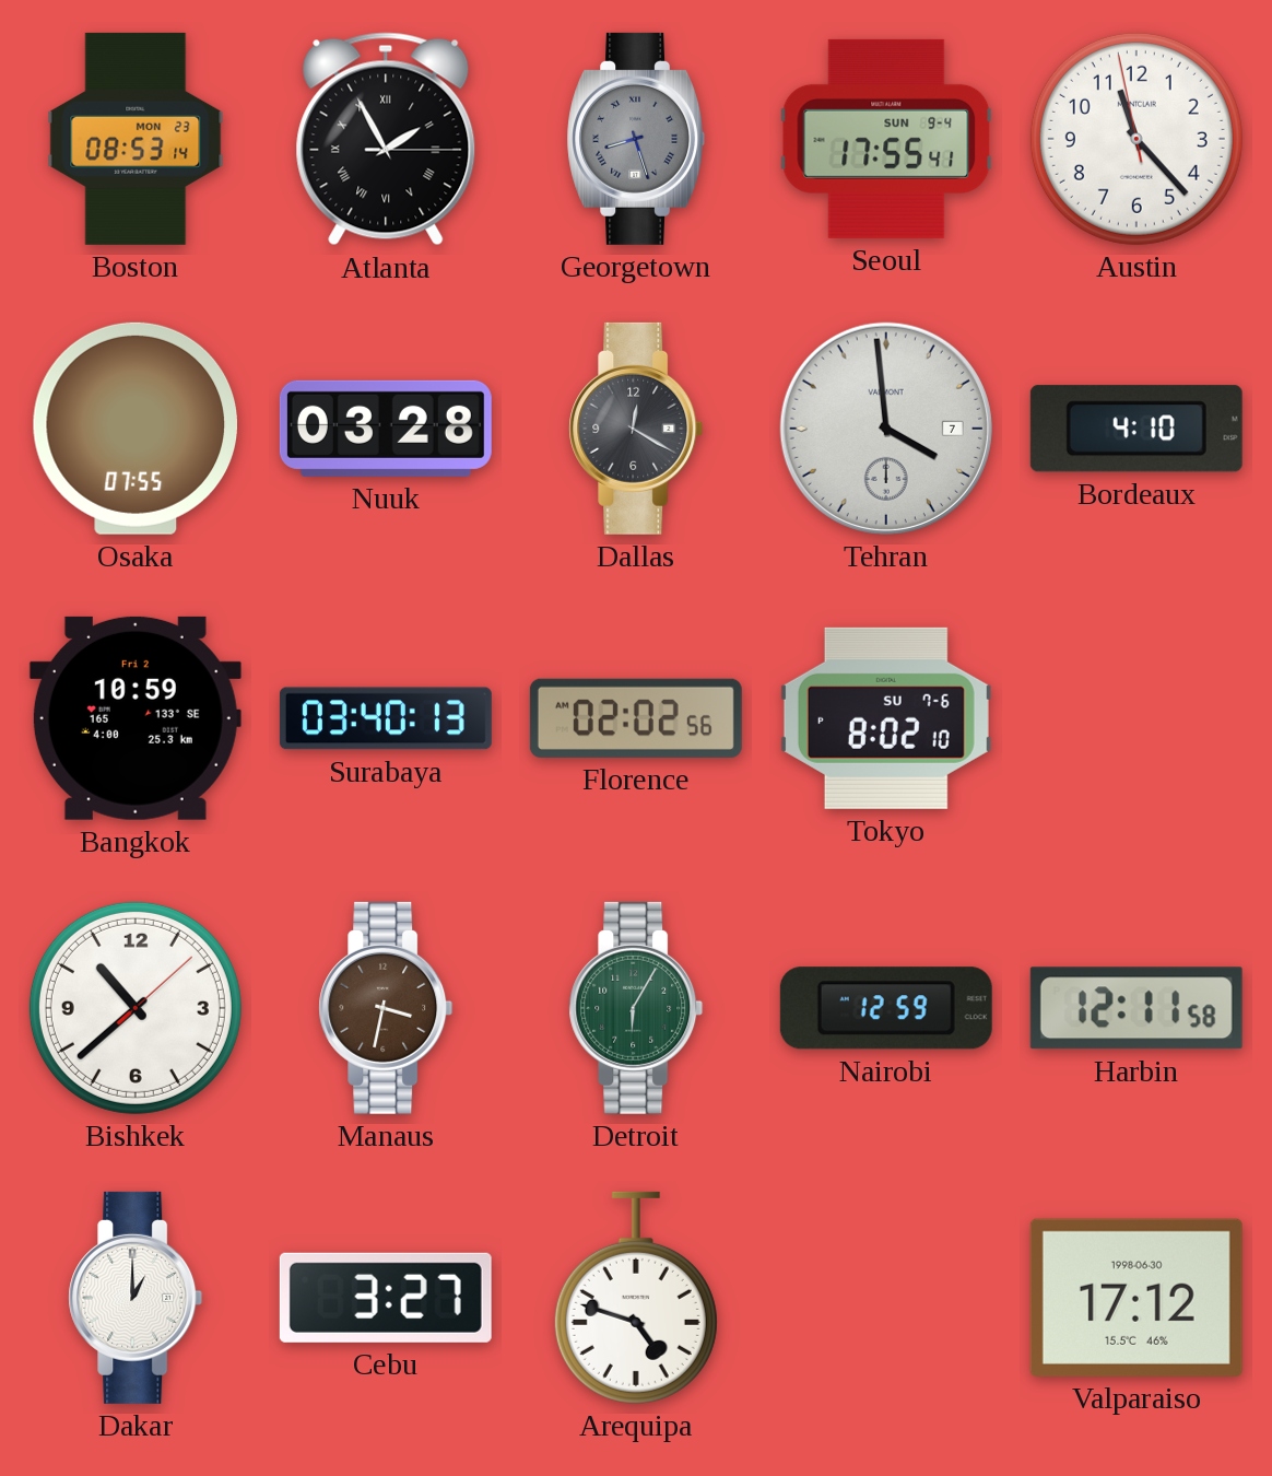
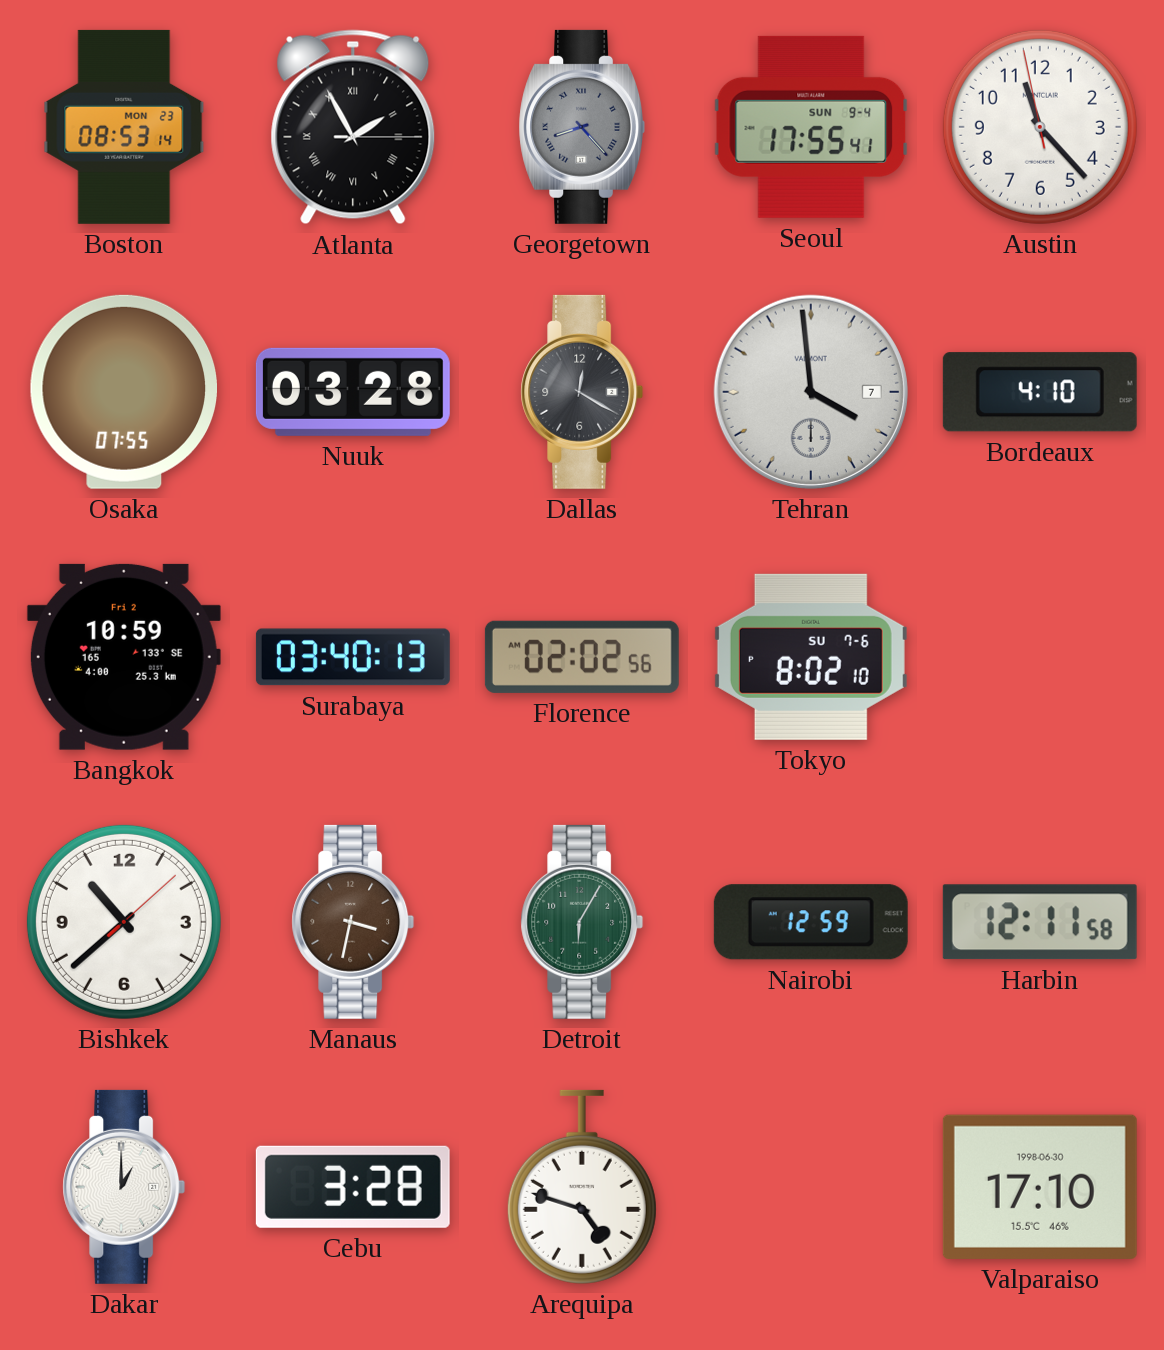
Georgetown: 8:27 -> 8:23
Cebu: 3:27 -> 3:28
Valparaiso: 17:12 -> 17:10
